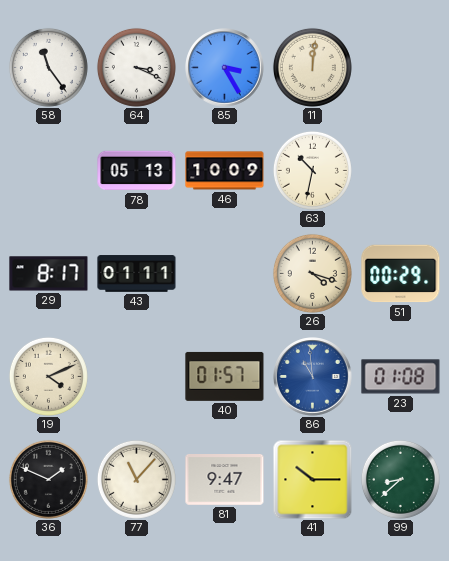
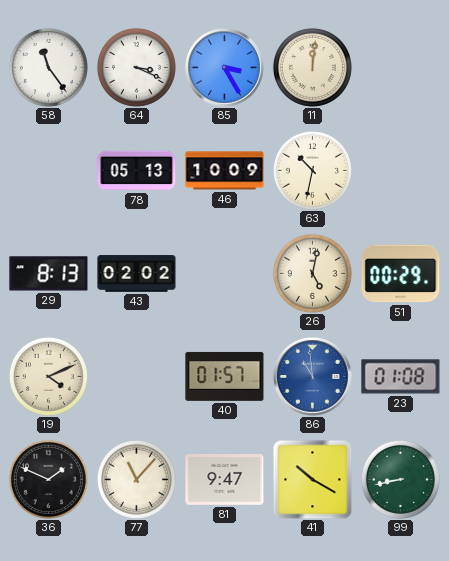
29: 8:17 -> 8:13
43: 01:11 -> 02:02
26: 4:18 -> 5:02
41: 10:15 -> 10:20
99: 8:38 -> 8:43
